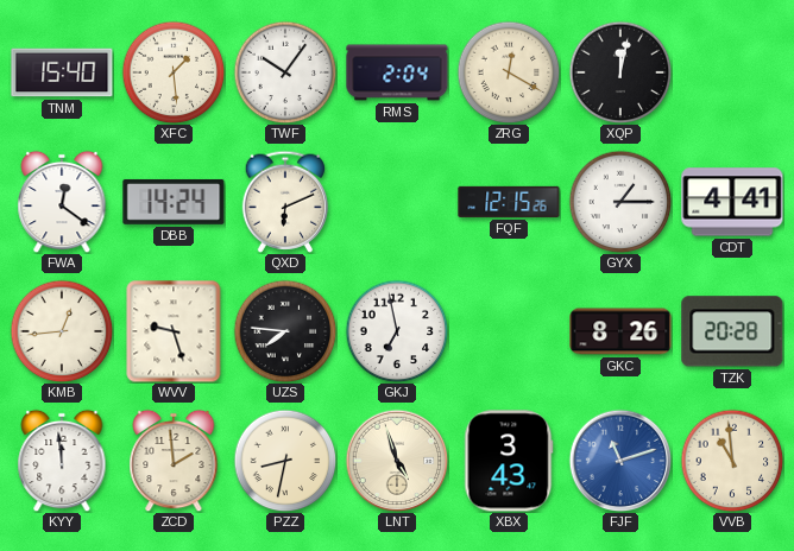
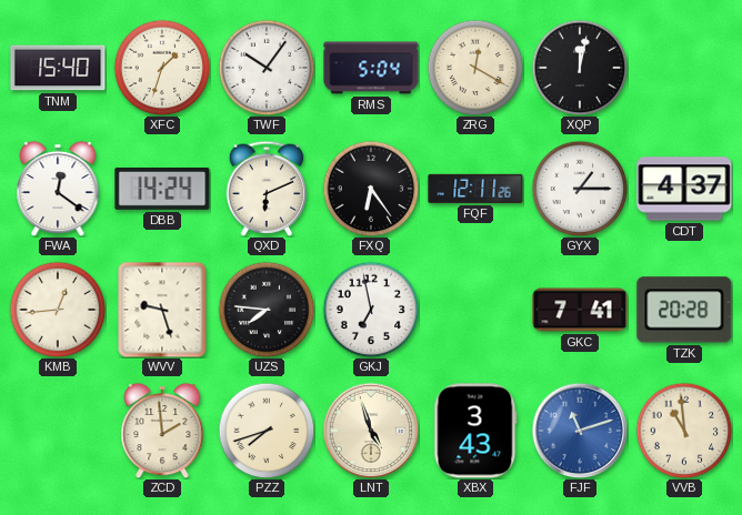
XFC: 1:29 -> 1:33
RMS: 2:04 -> 5:04
FXQ: none -> 6:24
FQF: 12:15 -> 12:11
CDT: 4:41 -> 4:37
GKC: 8:26 -> 7:41
KYY: 11:59 -> none
PZZ: 8:32 -> 7:42
